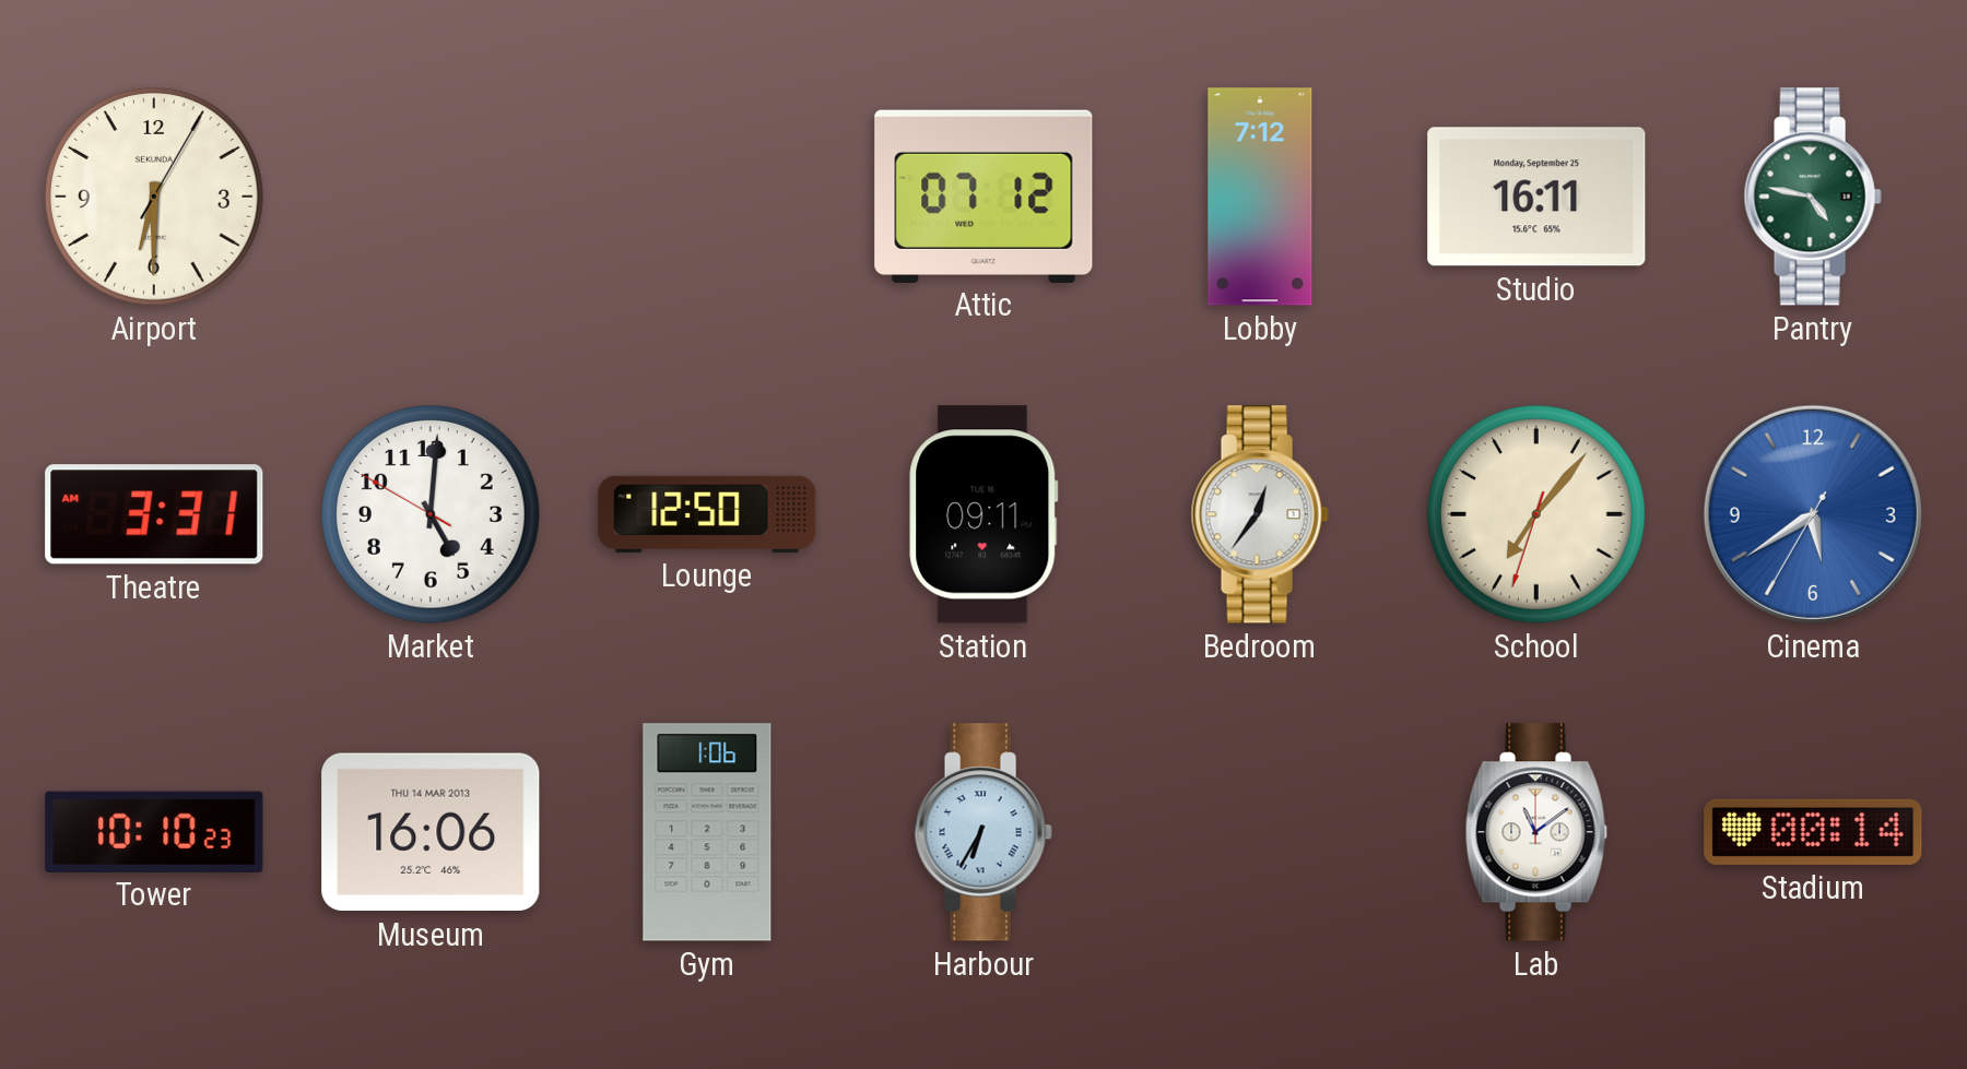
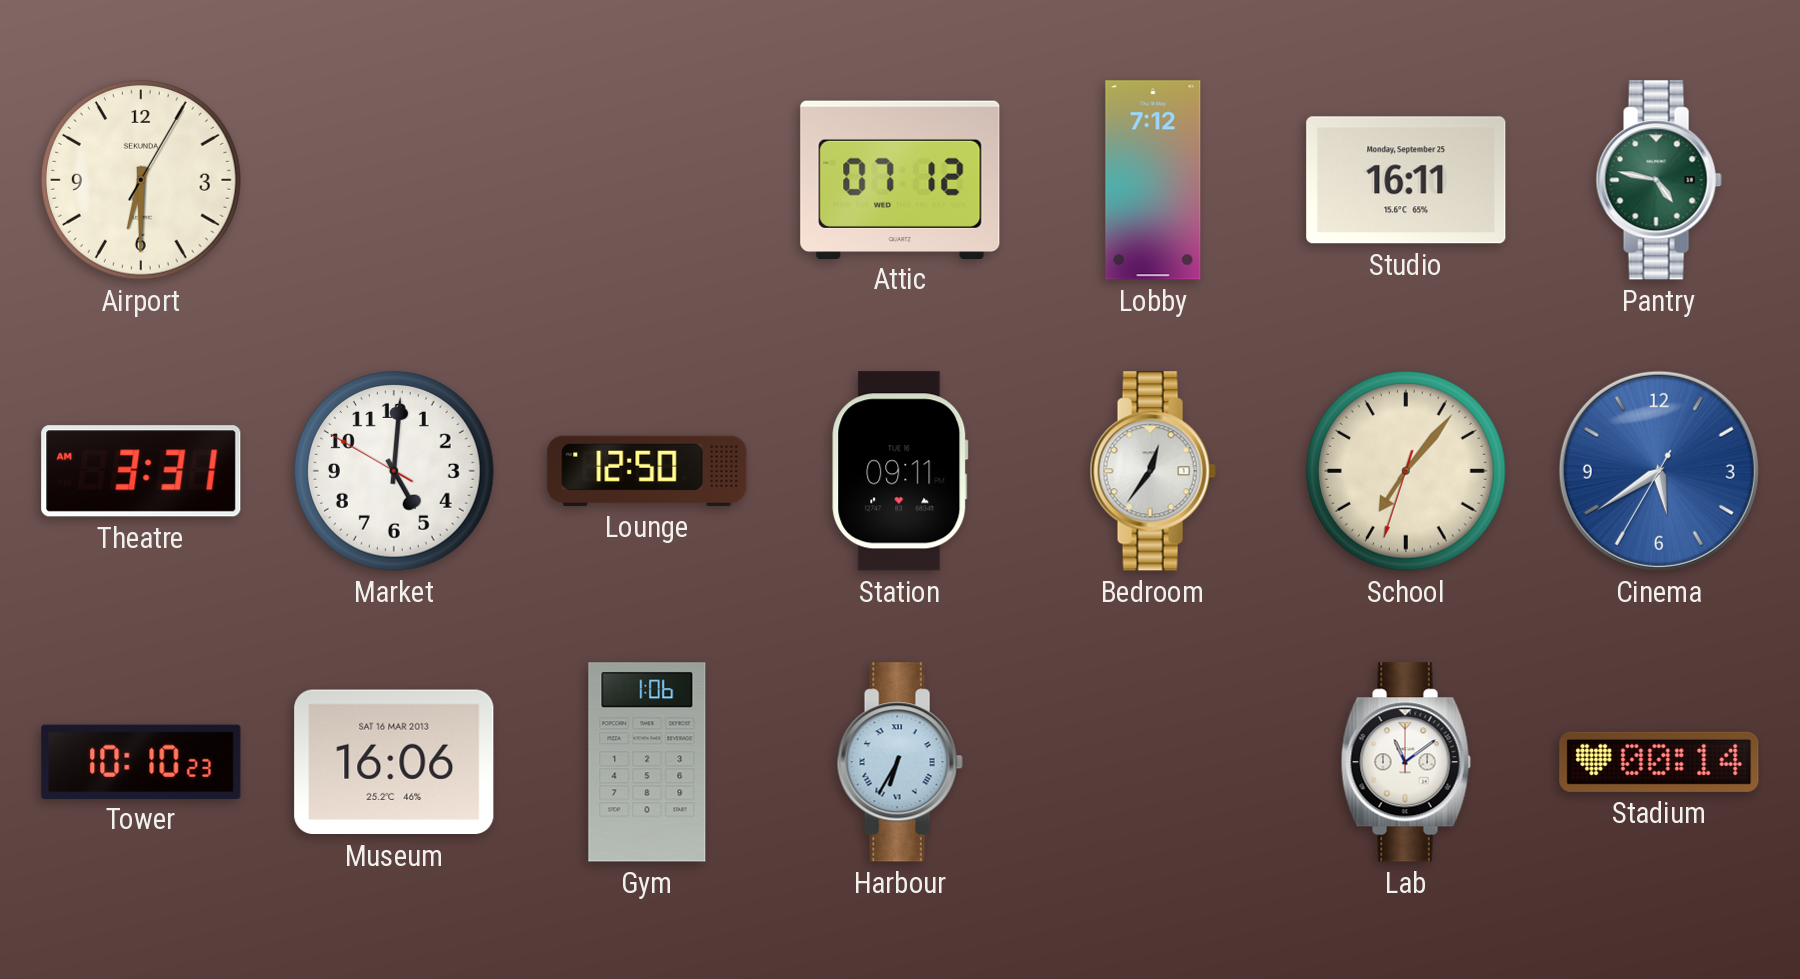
Museum date: THU 14 MAR 2013 -> SAT 16 MAR 2013
